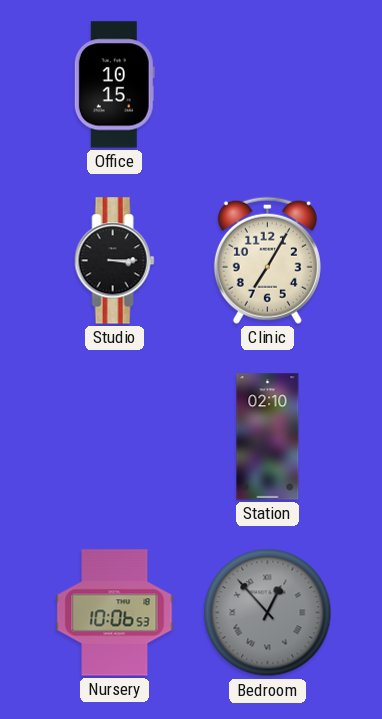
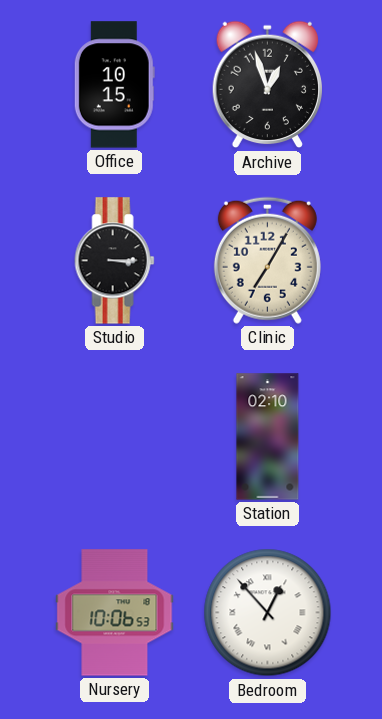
Archive: none -> 12:57
Bedroom dial: grey -> white
